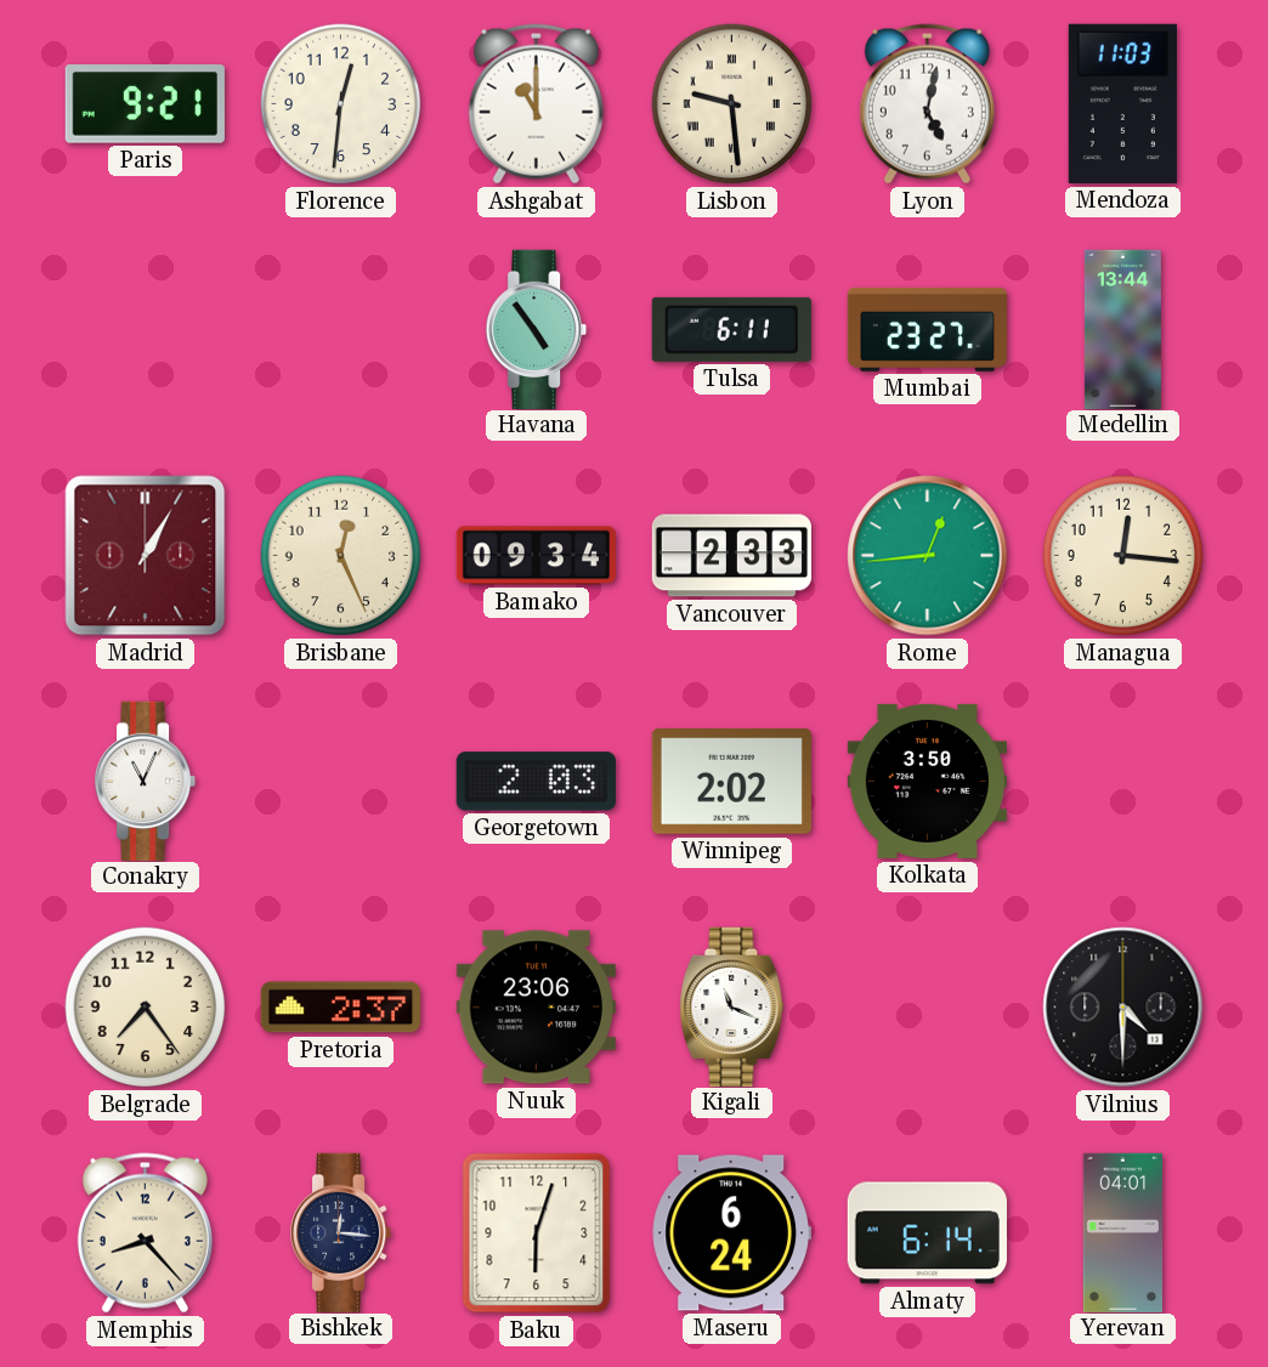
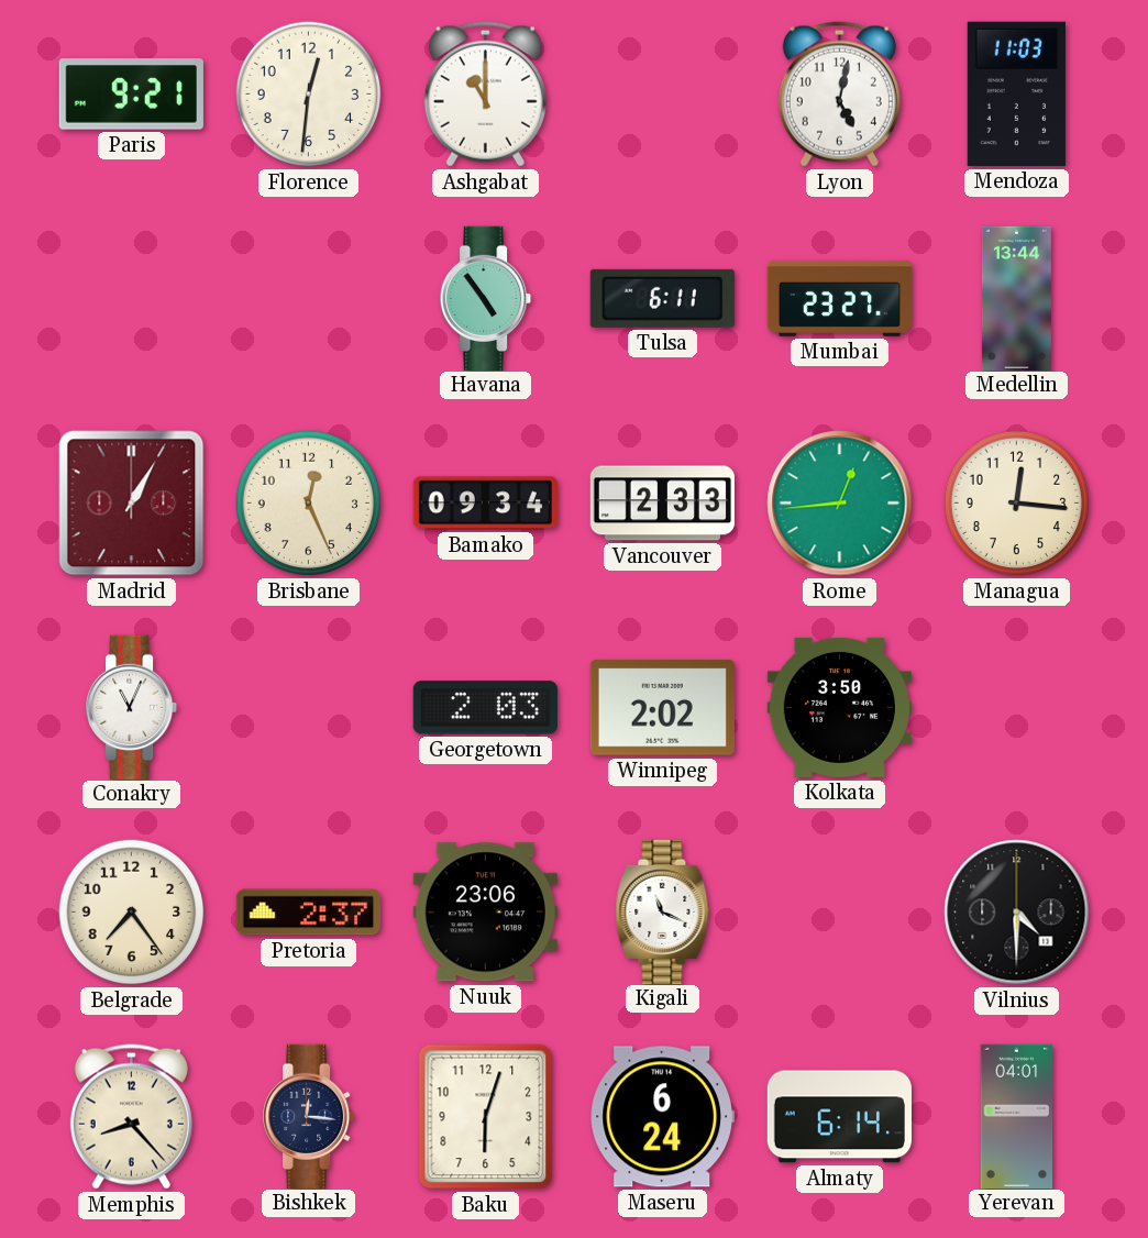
Lisbon: 9:29 -> none
